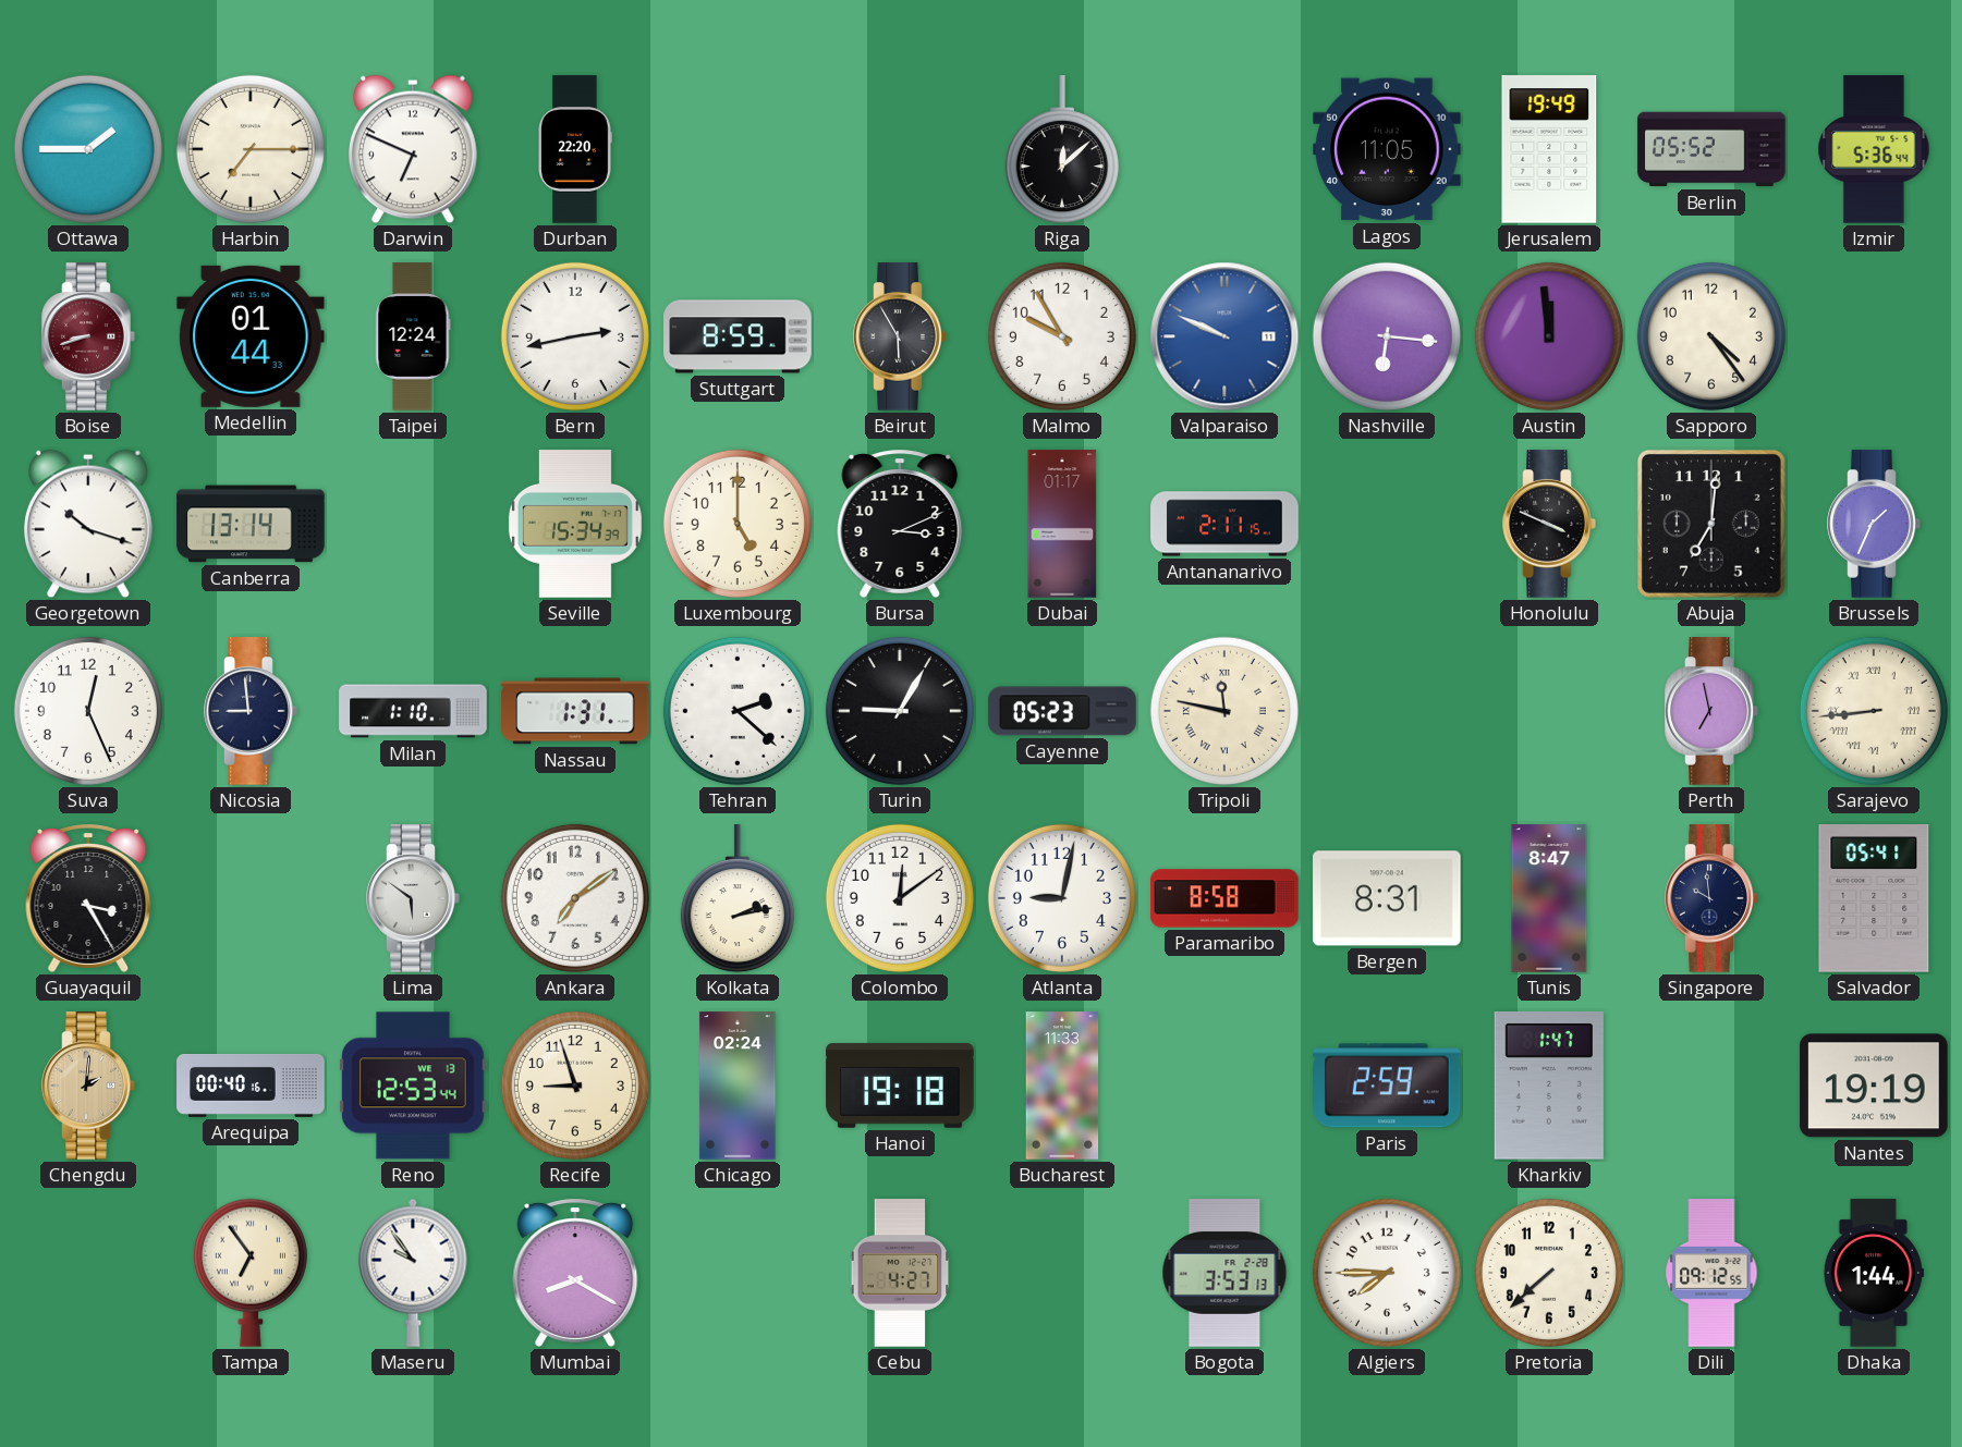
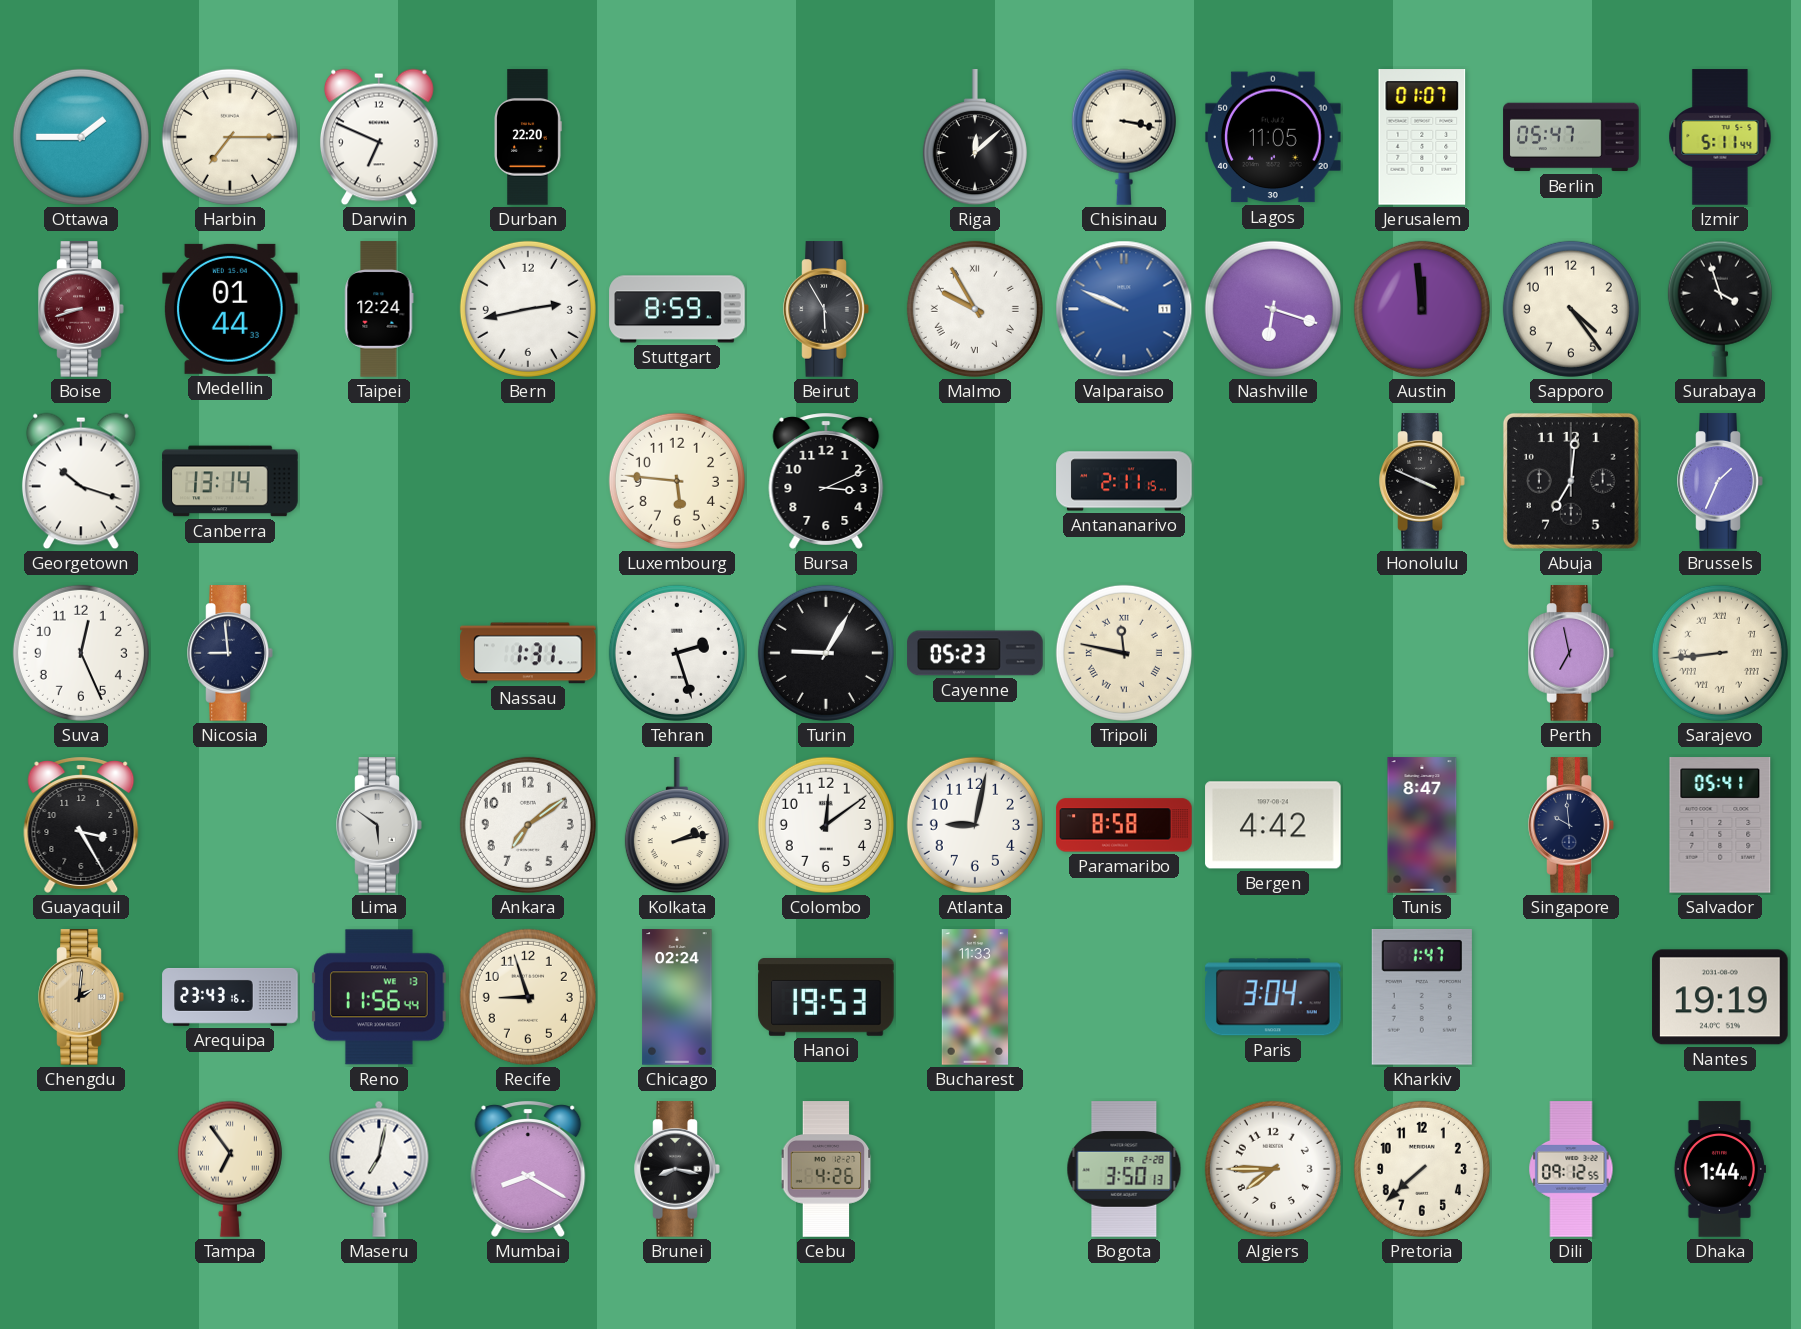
Chisinau: none -> 3:17
Jerusalem: 19:49 -> 01:07
Berlin: 05:52 -> 05:47
Izmir: 5:36 -> 5:11
Malmo numerals: Arabic -> Roman
Nashville: 6:16 -> 6:18
Surabaya: none -> 3:57
Seville: 15:34 -> none
Luxembourg: 5:00 -> 5:46
Dubai: 01:17 -> none
Milan: 1:10 -> none
Tehran: 2:22 -> 2:27
Bergen: 8:31 -> 4:42
Arequipa: 00:40 -> 23:43
Reno: 12:53 -> 11:56
Hanoi: 19:18 -> 19:53
Paris: 2:59 -> 3:04
Maseru: 9:54 -> 7:02
Brunei: none -> 8:17
Cebu: 4:27 -> 4:26
Bogota: 3:53 -> 3:50
